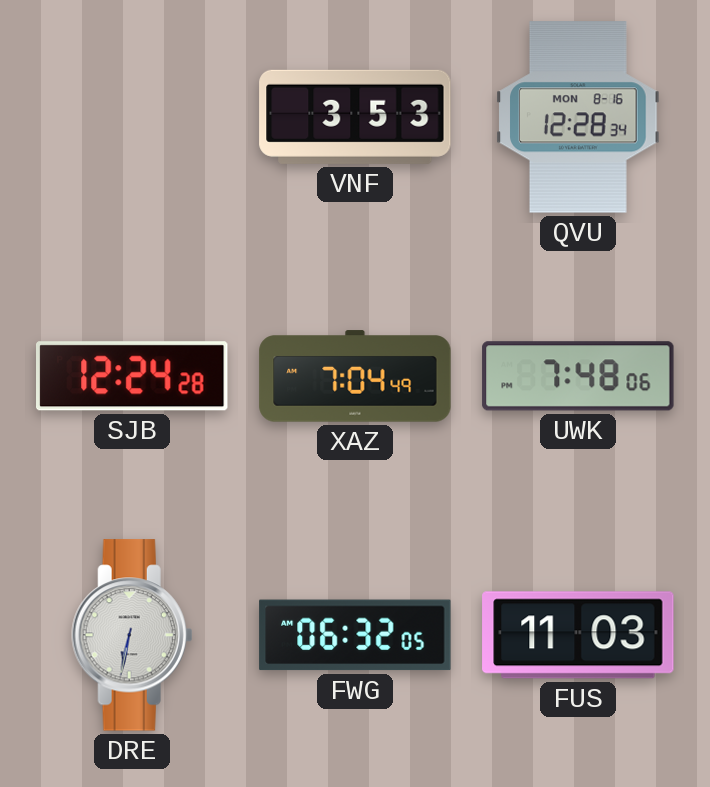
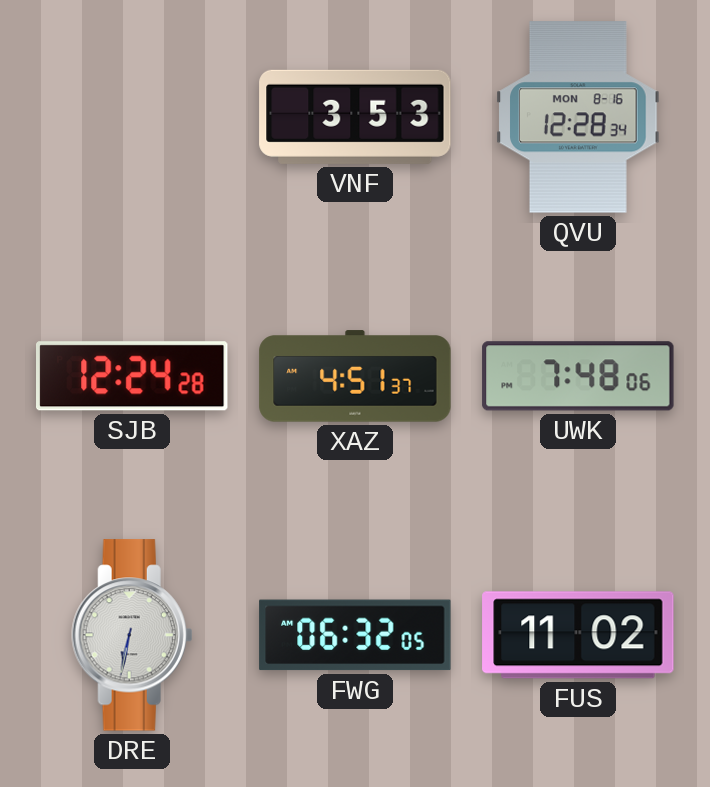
XAZ: 7:04 -> 4:51
FUS: 11:03 -> 11:02
